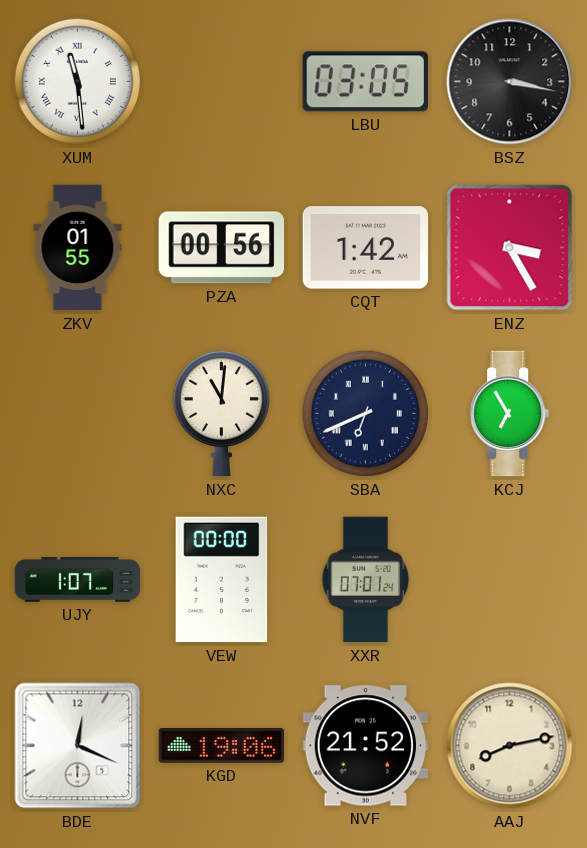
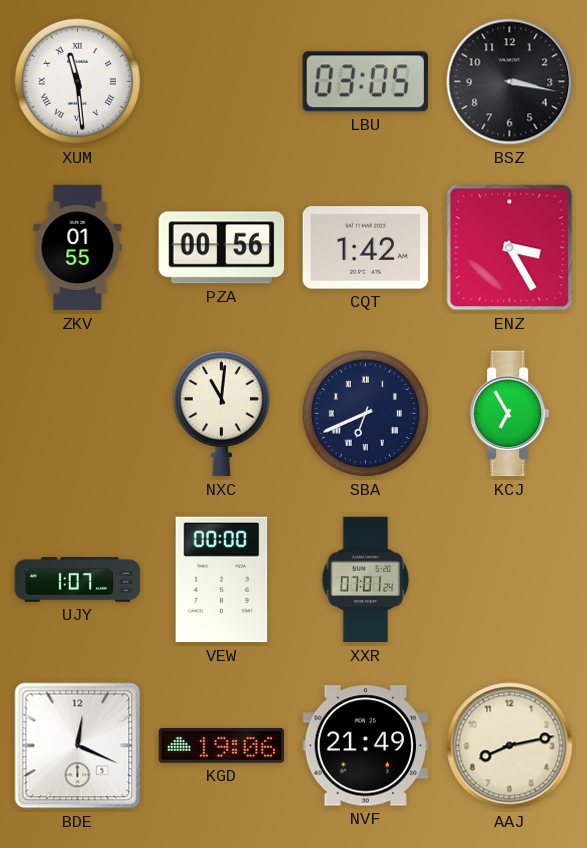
NVF: 21:52 -> 21:49
